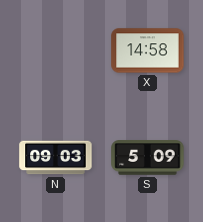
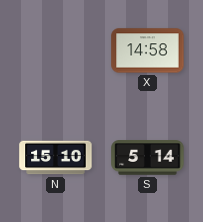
N: 09:03 -> 15:10
S: 5:09 -> 5:14
